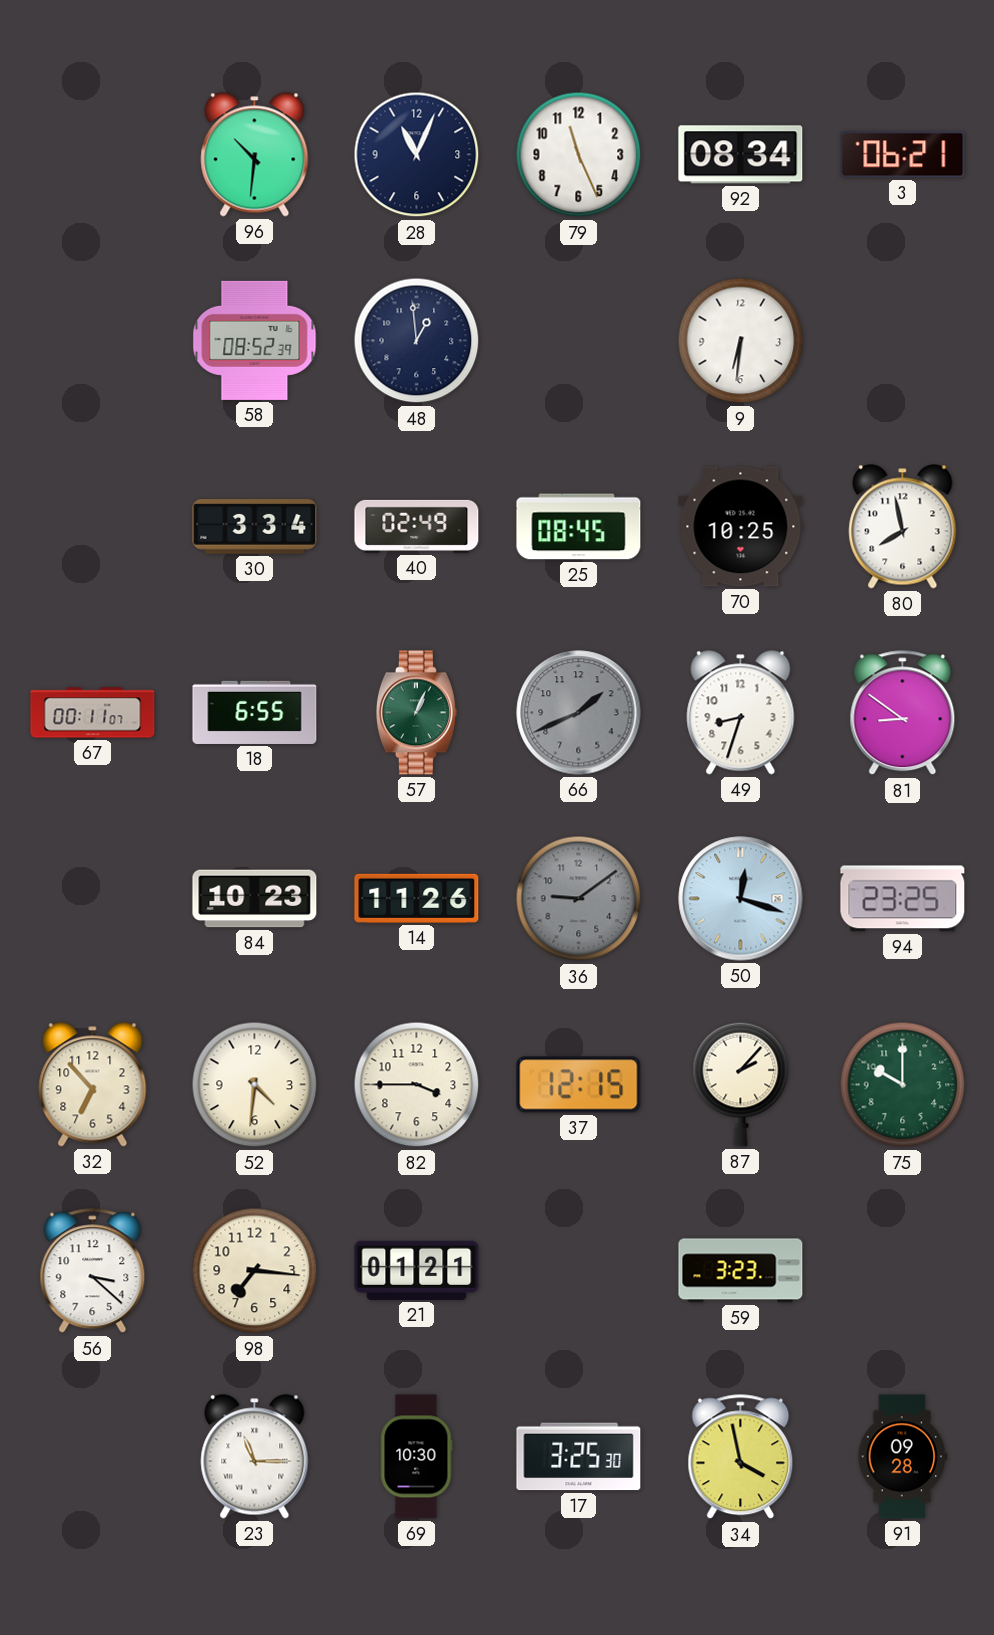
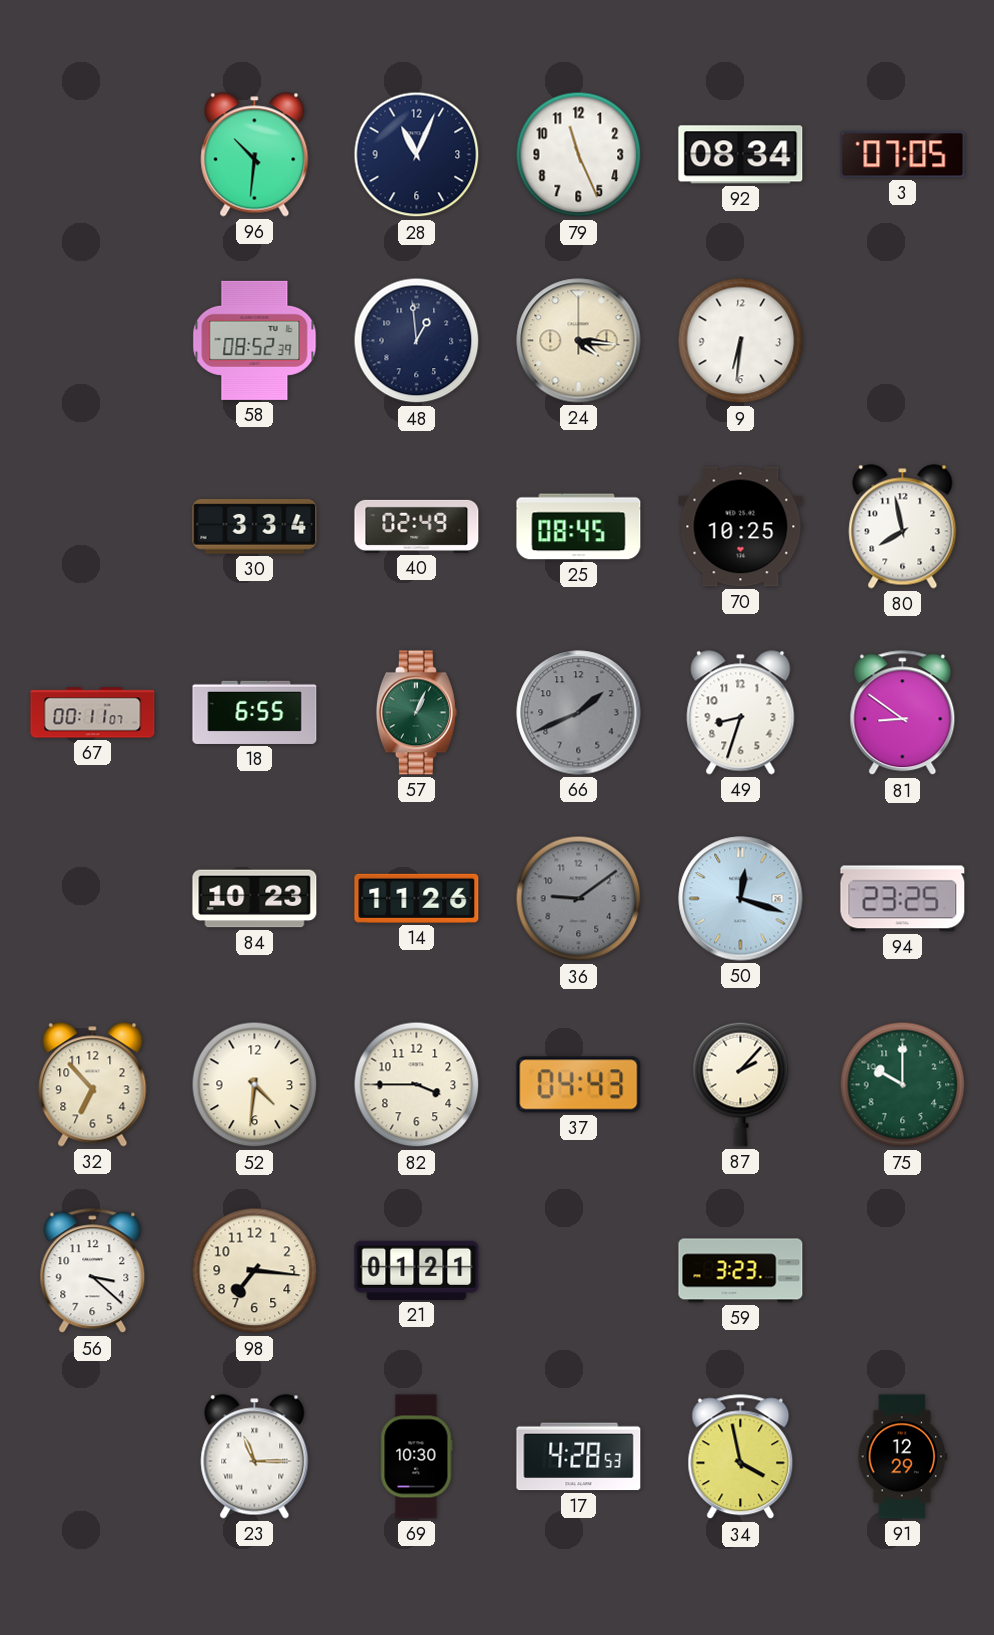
3: 06:21 -> 07:05
24: none -> 4:16
37: 12:15 -> 04:43
17: 3:25 -> 4:28
91: 09:28 -> 12:29
